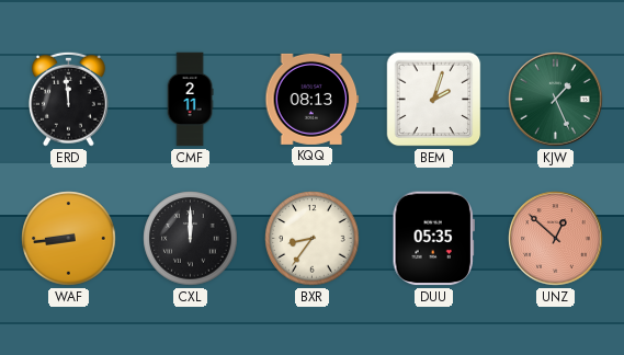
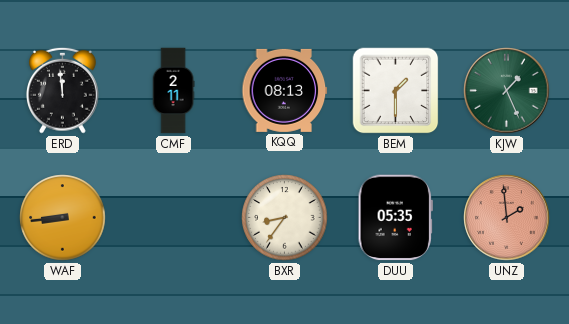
BEM: 2:03 -> 1:30
CXL: 12:00 -> none
UNZ: 12:52 -> 1:59
